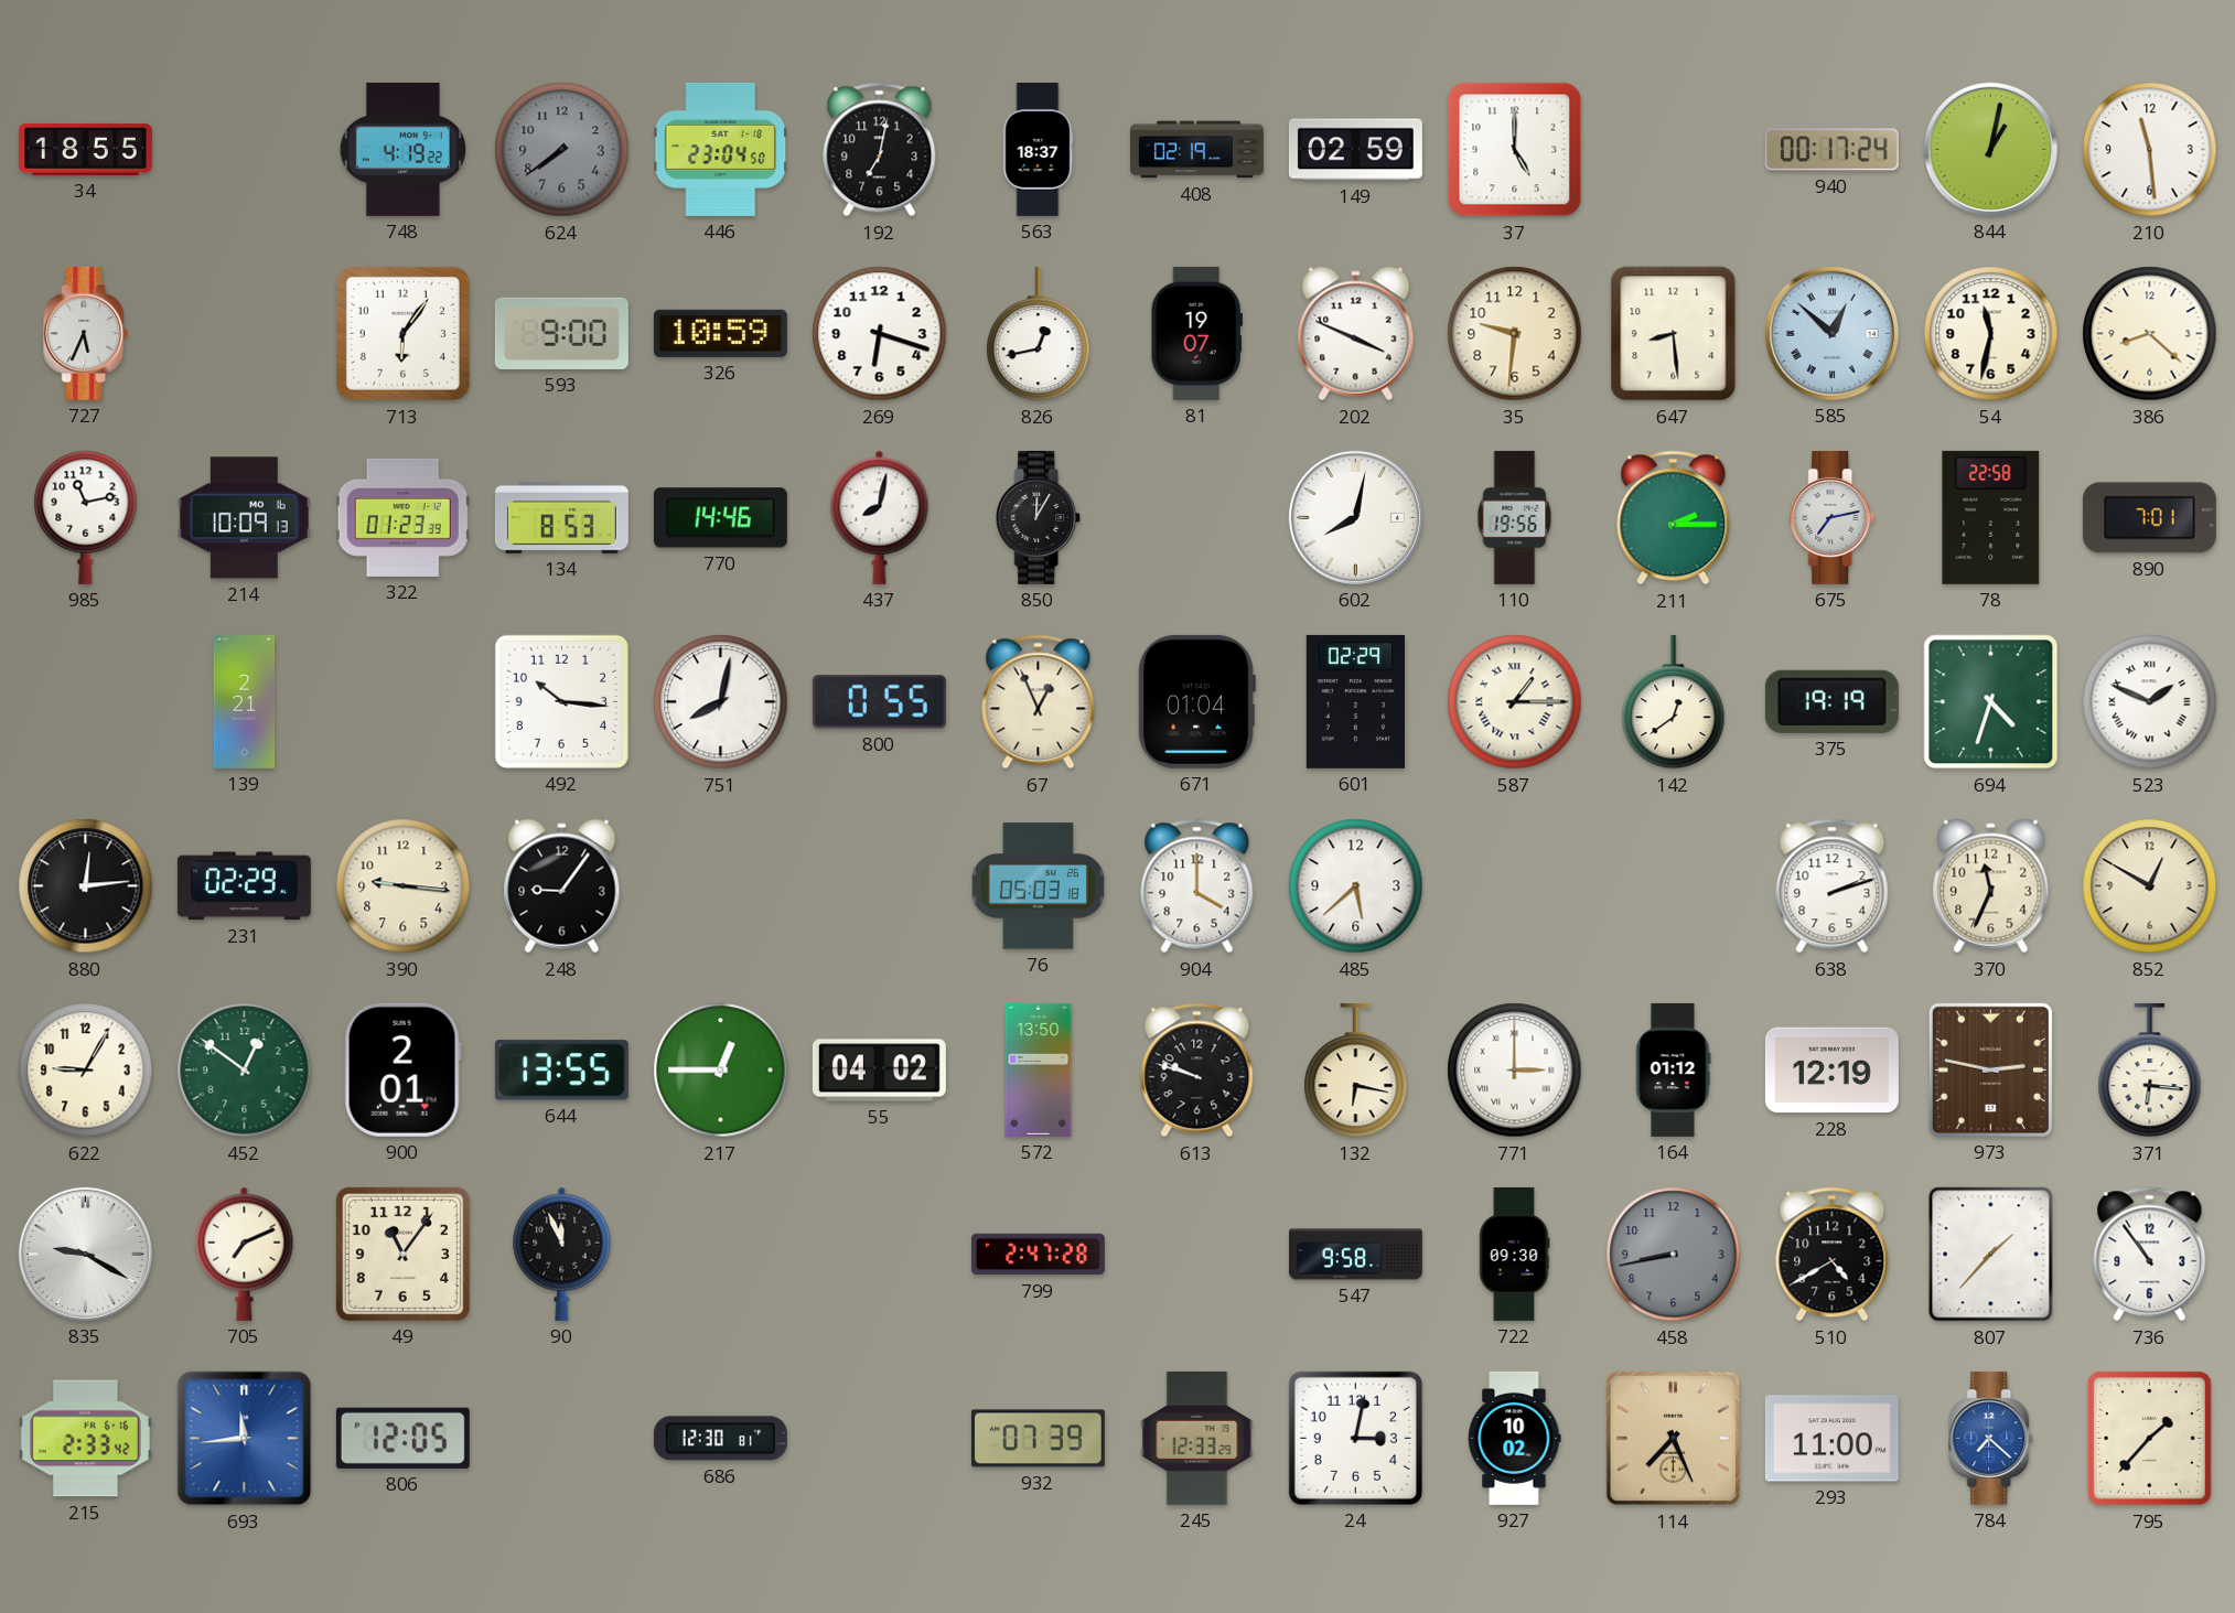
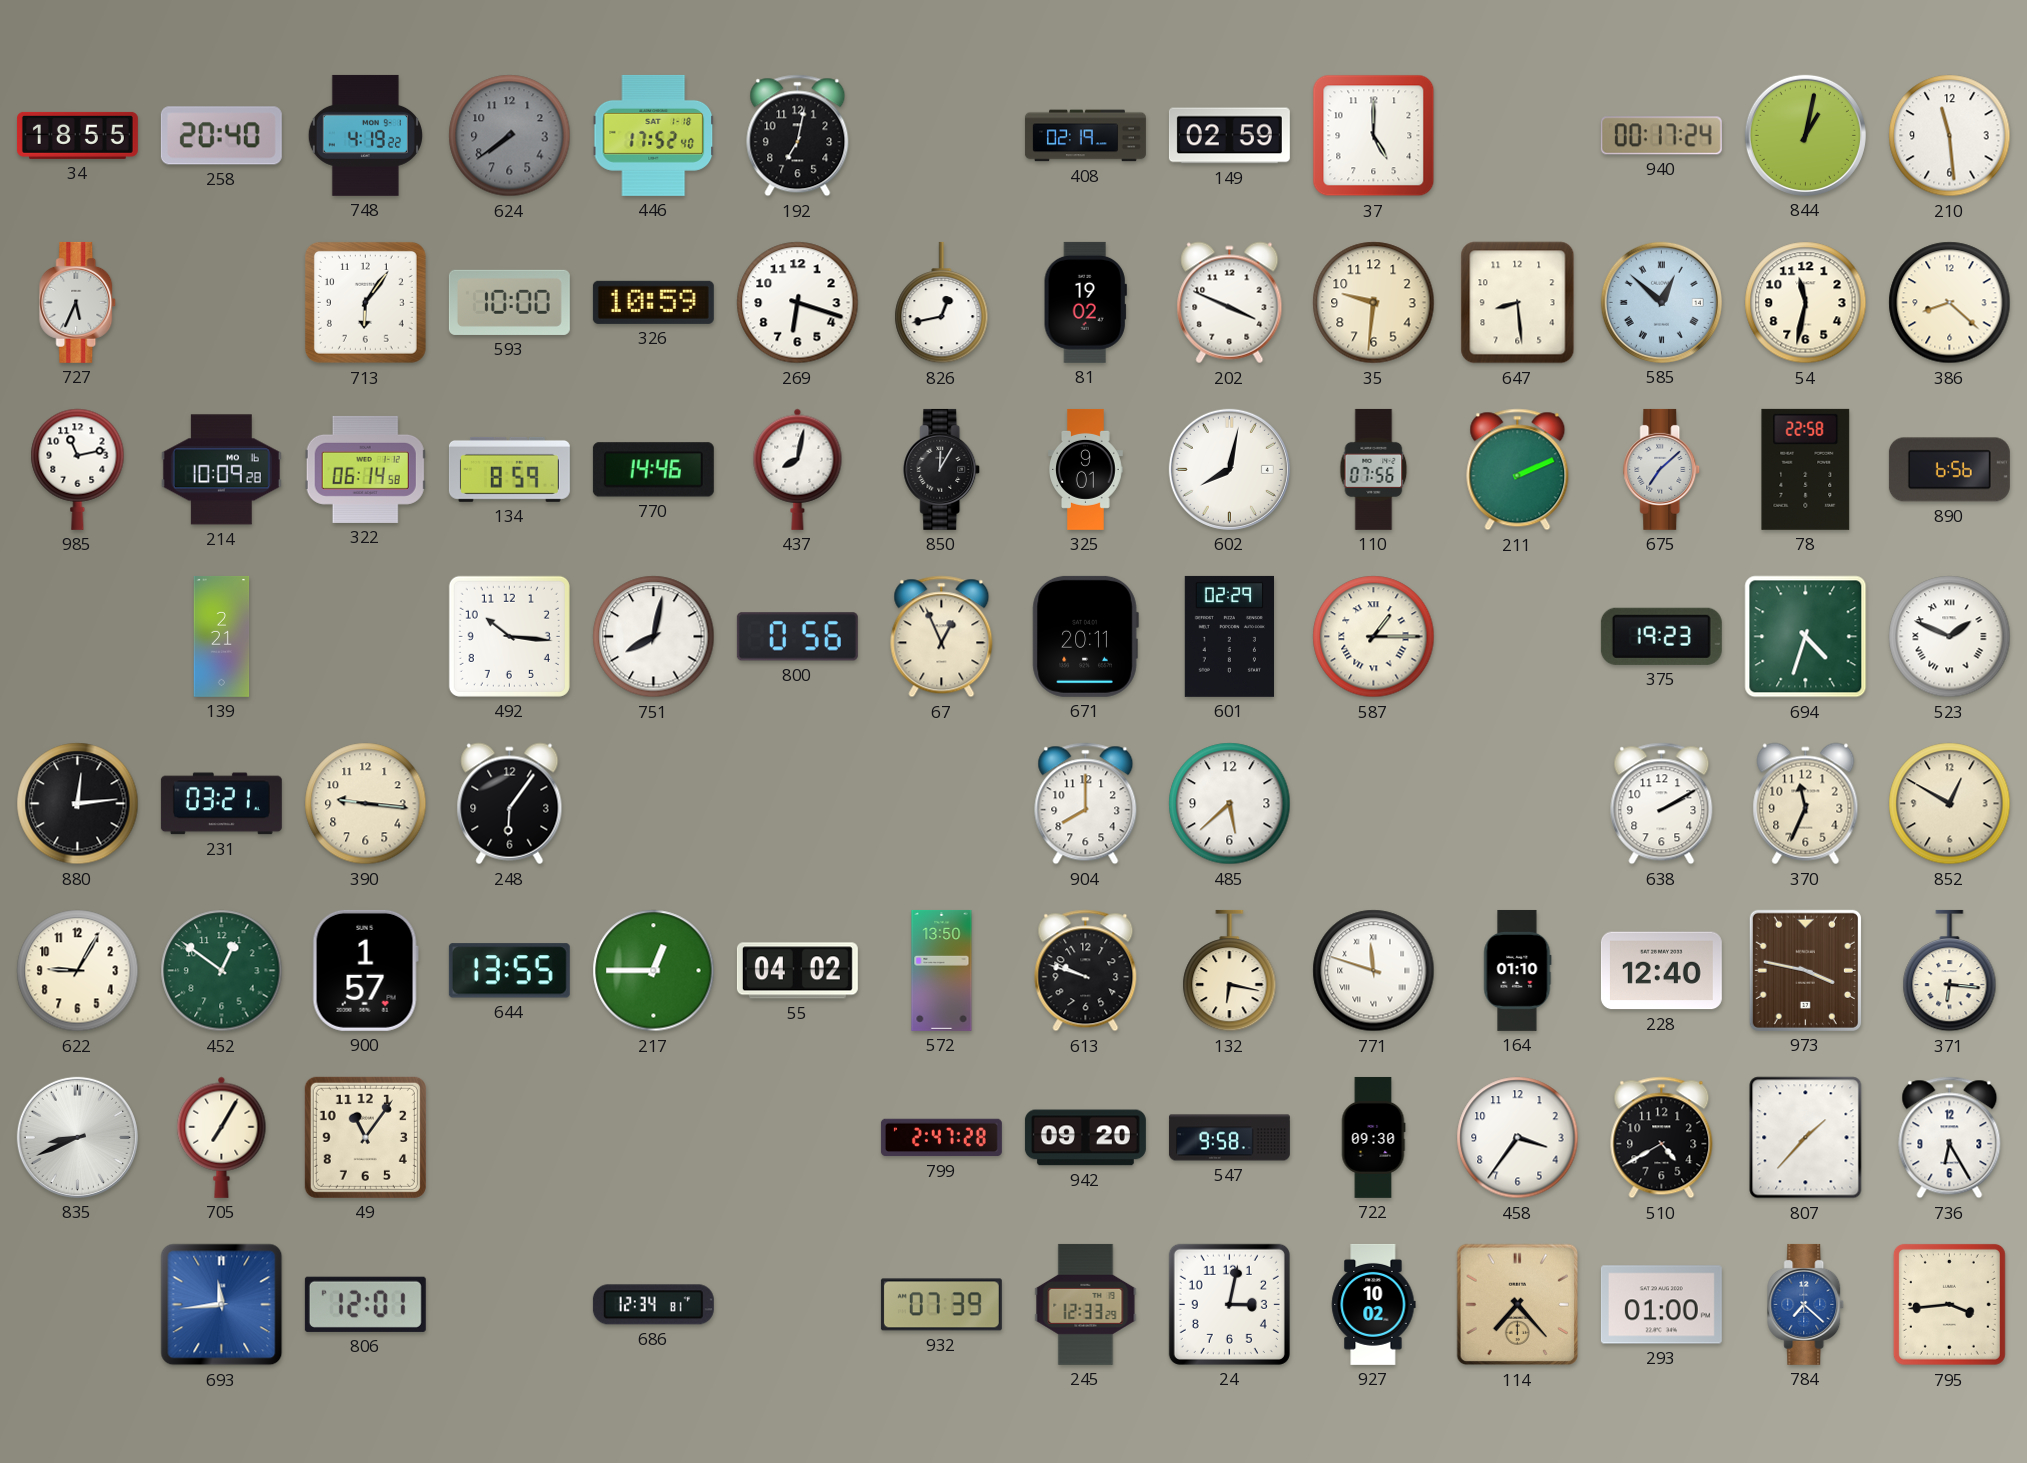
258: none -> 20:40
446: 23:04 -> 17:52
563: 18:37 -> none
593: 9:00 -> 10:00
81: 19:07 -> 19:02
214: 10:09:13 -> 10:09:28
322: 01:23 -> 06:14
134: 8:53 -> 8:59
325: none -> 9:01
110: 19:56 -> 07:56
211: 2:15 -> 2:11
675: 7:13 -> 7:08
890: 7:01 -> 6:56
800: 0:55 -> 0:56
671: 01:04 -> 20:11
142: 12:39 -> none
375: 19:19 -> 19:23
231: 02:29 -> 03:21
248: 9:06 -> 6:06
76: 05:03 -> none
904: 4:00 -> 8:00
638: 2:12 -> 2:10
900: 2:01 -> 1:57
771: 3:00 -> 11:48
164: 01:12 -> 01:10
228: 12:19 -> 12:40
973: 2:47 -> 3:47
835: 9:20 -> 8:41
705: 7:11 -> 7:05
90: 11:56 -> none
942: none -> 09:20
458: 8:43 -> 3:36
458 dial: grey -> white
736: 10:54 -> 6:25
215: 2:33 -> none
806: 12:05 -> 12:01
686: 12:30 -> 12:34
114: 7:26 -> 7:23
293: 11:00 -> 01:00
795: 1:37 -> 3:44
